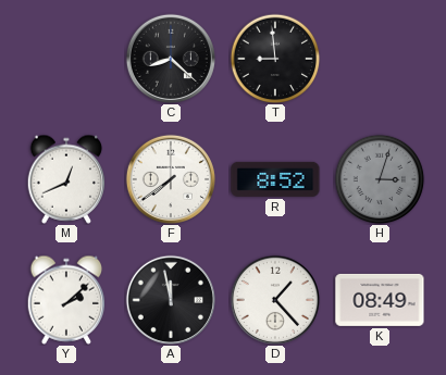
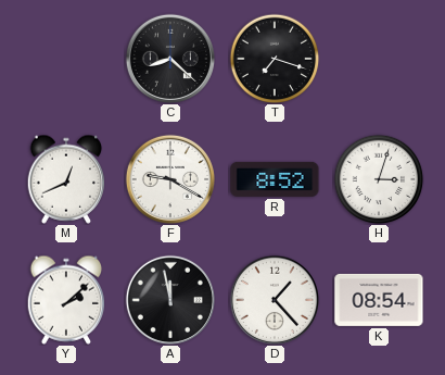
T: 8:59 -> 7:18
F: 7:39 -> 9:20
H dial: grey -> white
K: 08:49 -> 08:54
